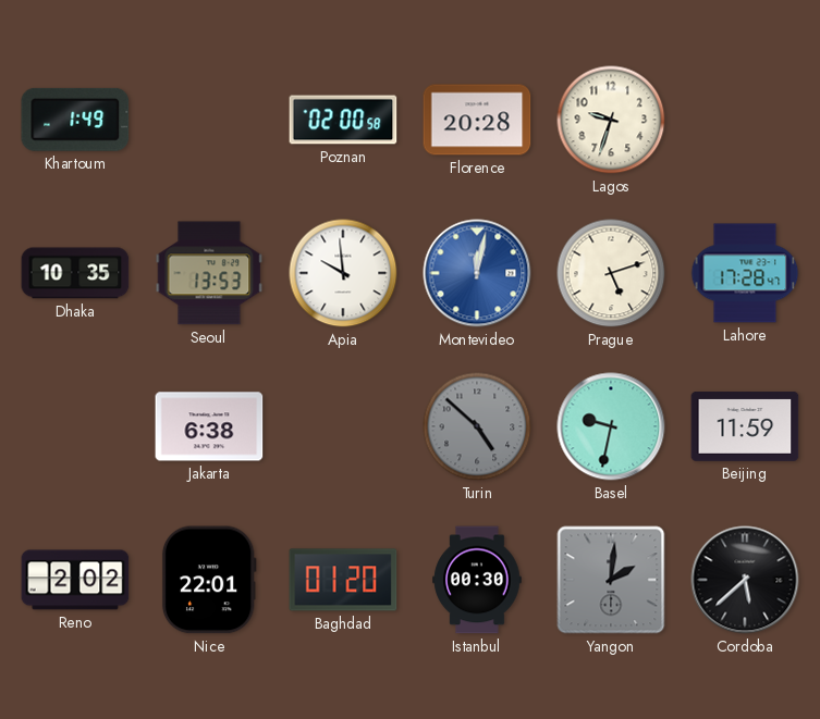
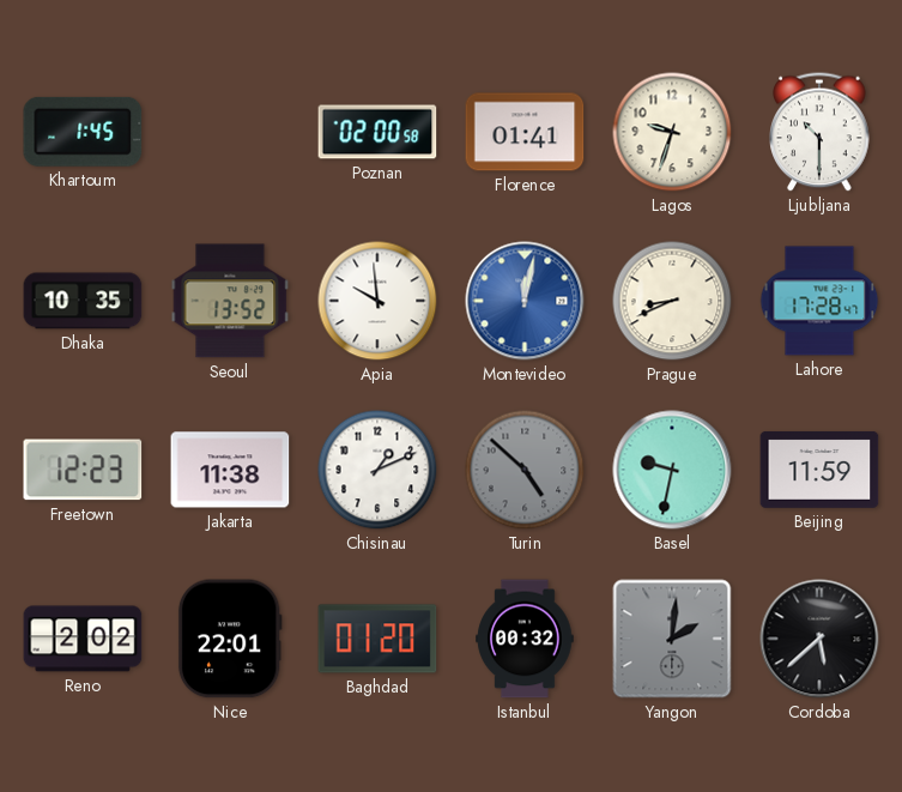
Khartoum: 1:49 -> 1:45
Florence: 20:28 -> 01:41
Ljubljana: none -> 10:30
Seoul: 13:53 -> 13:52
Prague: 5:12 -> 8:41
Freetown: none -> 12:23
Jakarta: 6:38 -> 11:38
Chisinau: none -> 1:11
Istanbul: 00:30 -> 00:32
